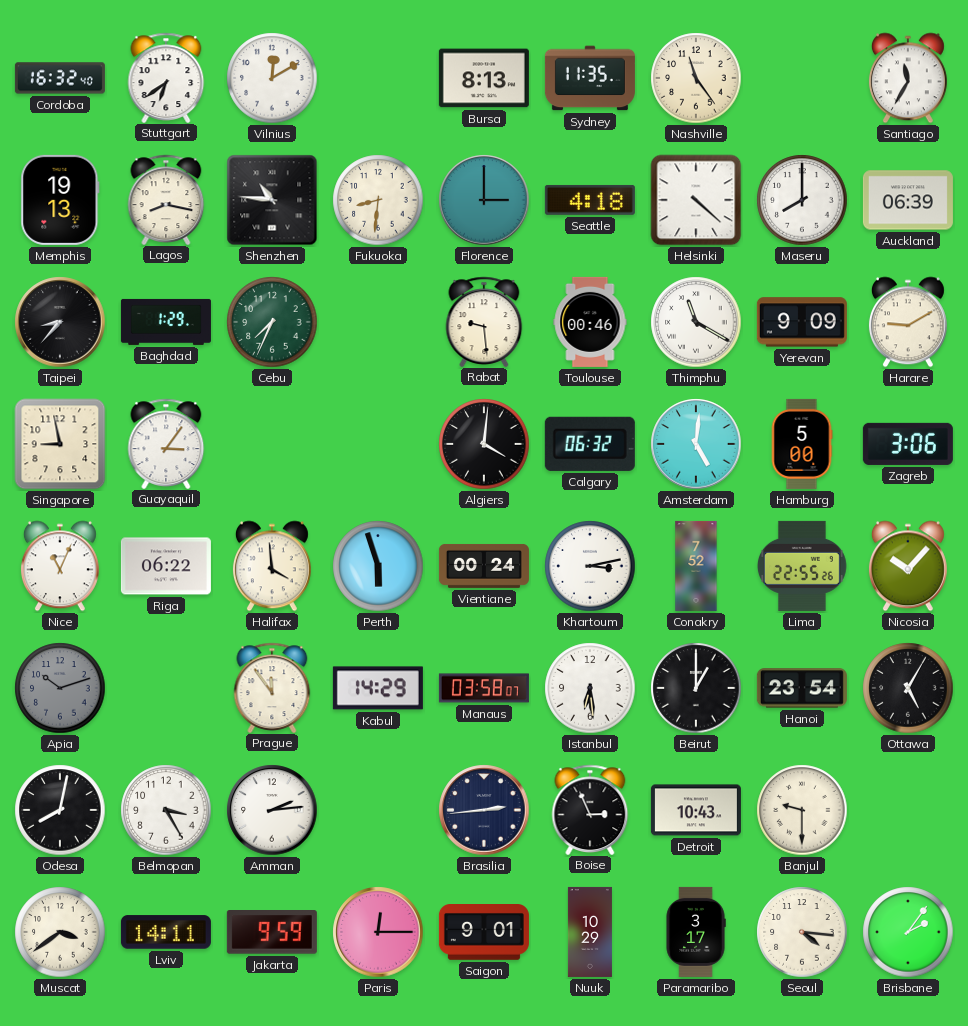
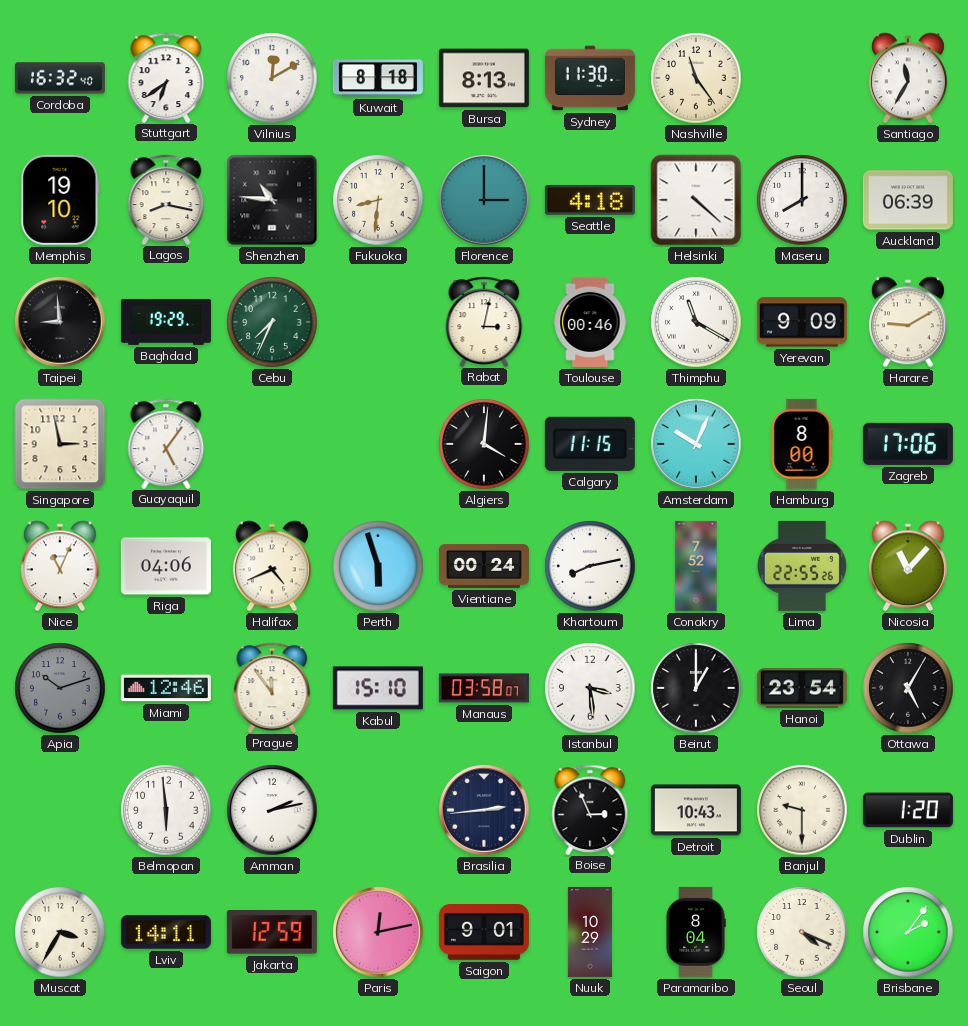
Kuwait: none -> 8:18
Sydney: 11:35 -> 11:30
Memphis: 19:13 -> 19:10
Taipei: 8:37 -> 8:59
Baghdad: 1:29 -> 19:29
Rabat: 9:29 -> 3:02
Singapore: 8:58 -> 2:58
Guayaquil: 3:06 -> 5:06
Calgary: 06:32 -> 11:15
Amsterdam: 5:01 -> 10:04
Hamburg: 5:00 -> 8:00
Zagreb: 3:06 -> 17:06
Riga: 06:22 -> 04:06
Halifax: 3:59 -> 4:41
Khartoum: 3:13 -> 8:13
Nicosia: 10:07 -> 11:07
Miami: none -> 12:46
Kabul: 14:29 -> 15:10
Istanbul: 6:29 -> 3:29
Odesa: 8:02 -> none
Belmopan: 3:25 -> 5:59
Amman: 2:14 -> 2:13
Dublin: none -> 1:20
Muscat: 3:39 -> 3:35
Jakarta: 9:59 -> 12:59
Paris: 12:15 -> 12:13
Paramaribo: 3:17 -> 8:04
Seoul: 4:16 -> 4:19
